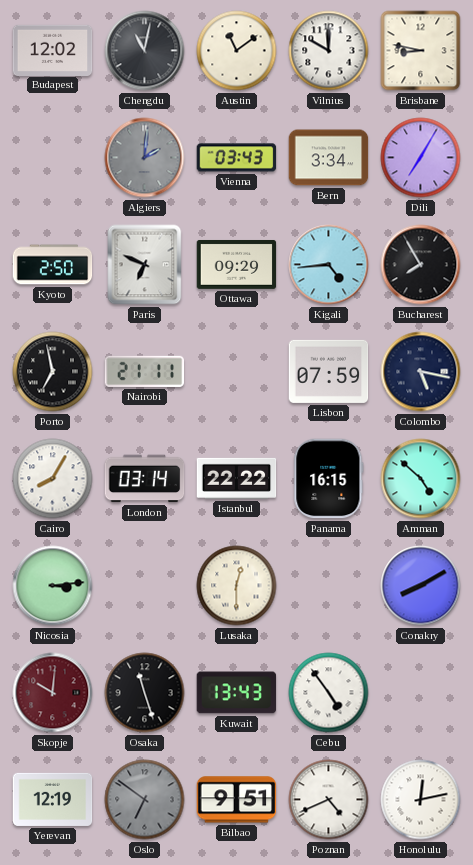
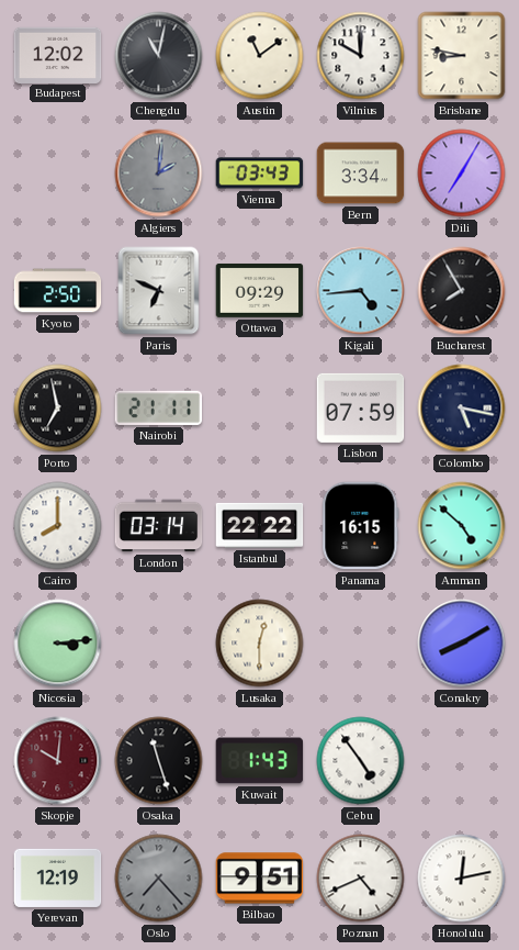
Cairo: 8:05 -> 8:00
Kuwait: 13:43 -> 1:43
Oslo: 6:51 -> 7:23
